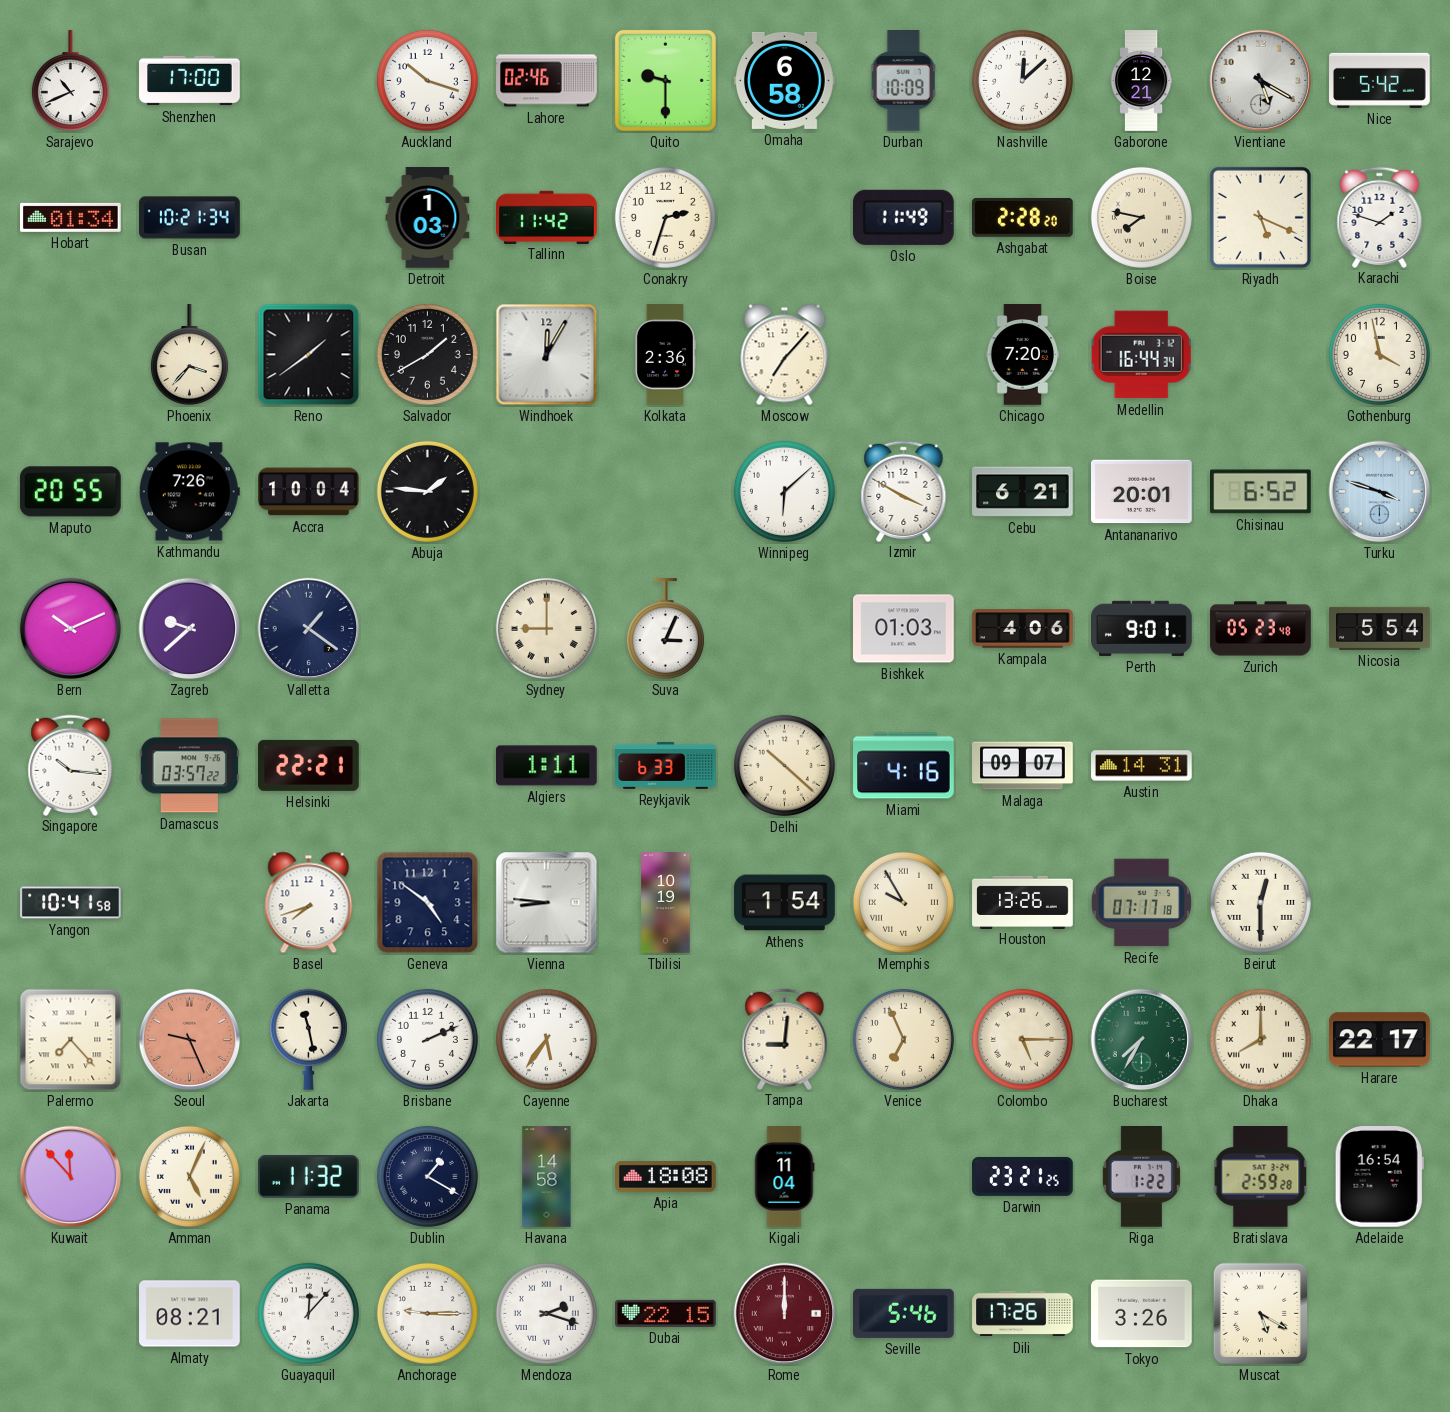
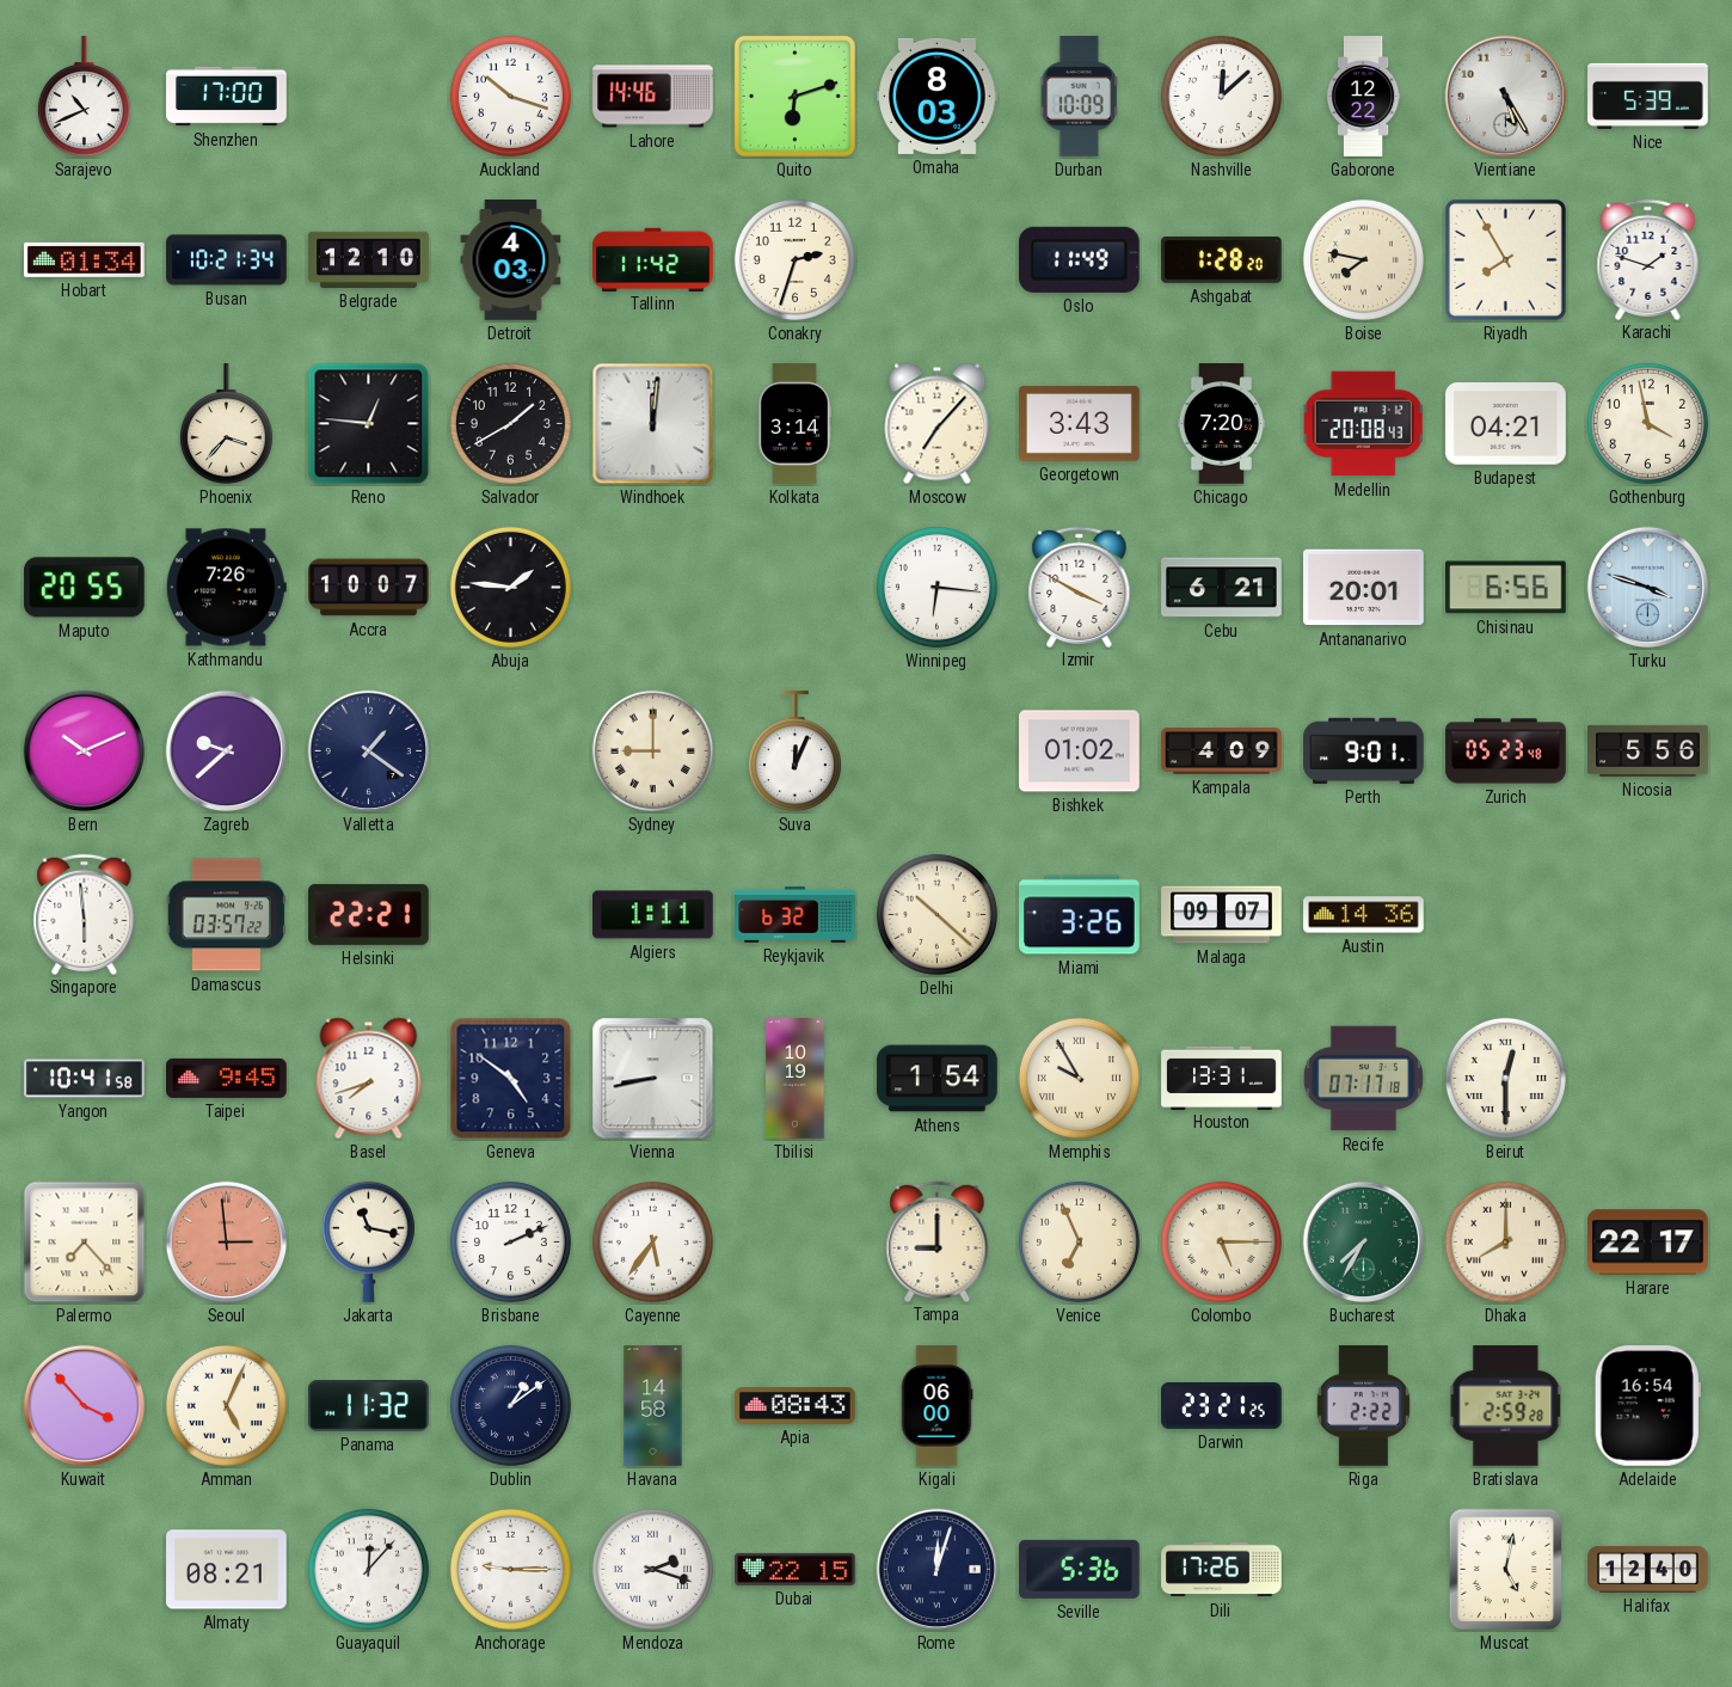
Lahore: 02:46 -> 14:46
Quito: 9:30 -> 6:12
Omaha: 6:58 -> 8:03
Gaborone: 12:21 -> 12:22
Vientiane: 5:20 -> 5:25
Nice: 5:42 -> 5:39
Belgrade: none -> 12:10
Detroit: 1:03 -> 4:03
Ashgabat: 2:28 -> 1:28
Riyadh: 5:19 -> 7:55
Reno: 1:39 -> 12:46
Windhoek: 12:05 -> 12:01
Kolkata: 2:36 -> 3:14
Georgetown: none -> 3:43
Medellin: 16:44 -> 20:08
Budapest: none -> 04:21
Accra: 10:04 -> 10:07
Winnipeg: 6:08 -> 6:16
Chisinau: 6:52 -> 6:56
Suva: 3:04 -> 12:04
Bishkek: 01:03 -> 01:02
Kampala: 4:06 -> 4:09
Nicosia: 5:54 -> 5:56
Singapore: 10:16 -> 5:59
Reykjavik: 6:33 -> 6:32
Miami: 4:16 -> 3:26
Austin: 14:31 -> 14:36
Taipei: none -> 9:45
Vienna: 8:46 -> 8:43
Houston: 13:26 -> 13:31
Seoul: 9:26 -> 2:59
Jakarta: 11:28 -> 11:17
Tampa: 9:01 -> 9:00
Kuwait: 11:53 -> 3:53
Dublin: 1:20 -> 1:09
Apia: 18:08 -> 08:43
Kigali: 11:04 -> 06:00
Riga: 1:22 -> 2:22
Rome: 12:00 -> 12:03
Rome dial: burgundy -> navy
Seville: 5:46 -> 5:36
Tokyo: 3:26 -> none
Muscat: 5:20 -> 5:02
Halifax: none -> 12:40
